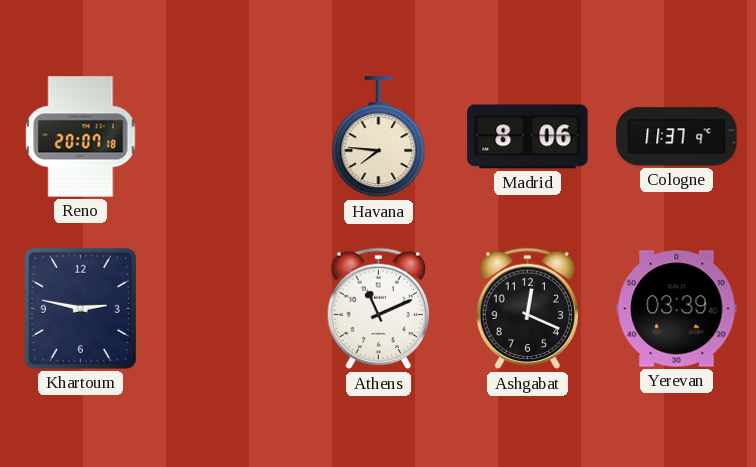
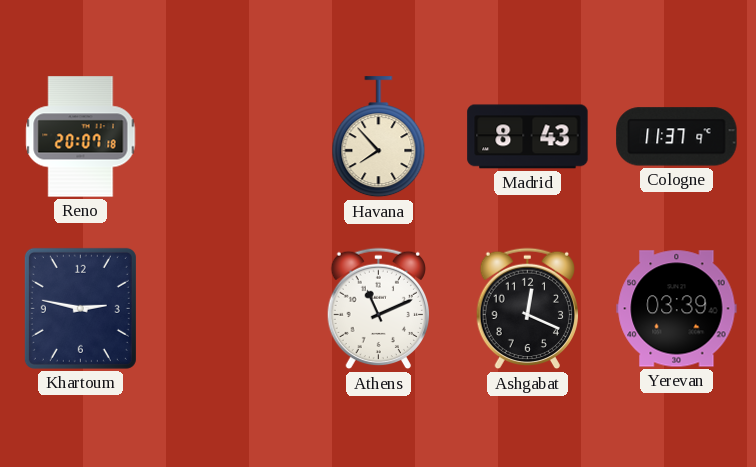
Havana: 7:46 -> 7:53
Madrid: 8:06 -> 8:43
